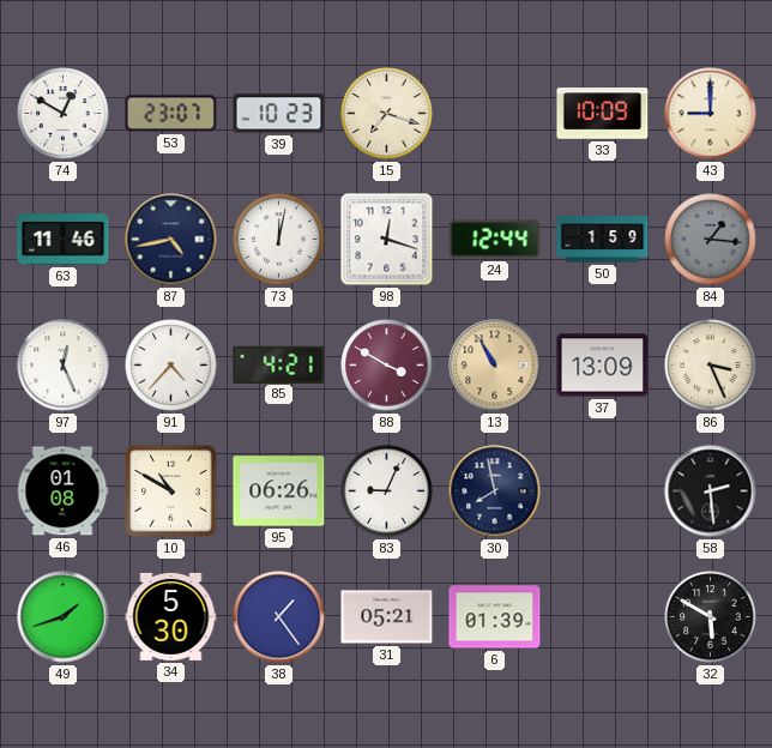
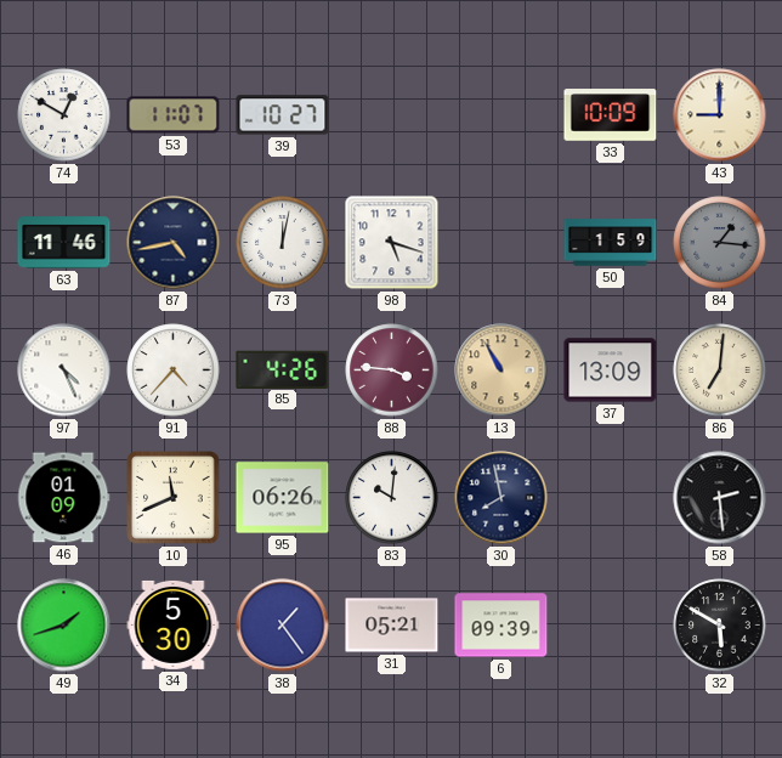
53: 23:07 -> 11:07
39: 10:23 -> 10:27
15: 7:18 -> none
98: 12:18 -> 5:18
24: 12:44 -> none
97: 12:26 -> 4:26
85: 4:21 -> 4:26
88: 3:50 -> 3:46
86: 3:26 -> 7:01
46: 01:08 -> 01:09
10: 10:50 -> 11:41
83: 9:04 -> 10:01
6: 01:39 -> 09:39
